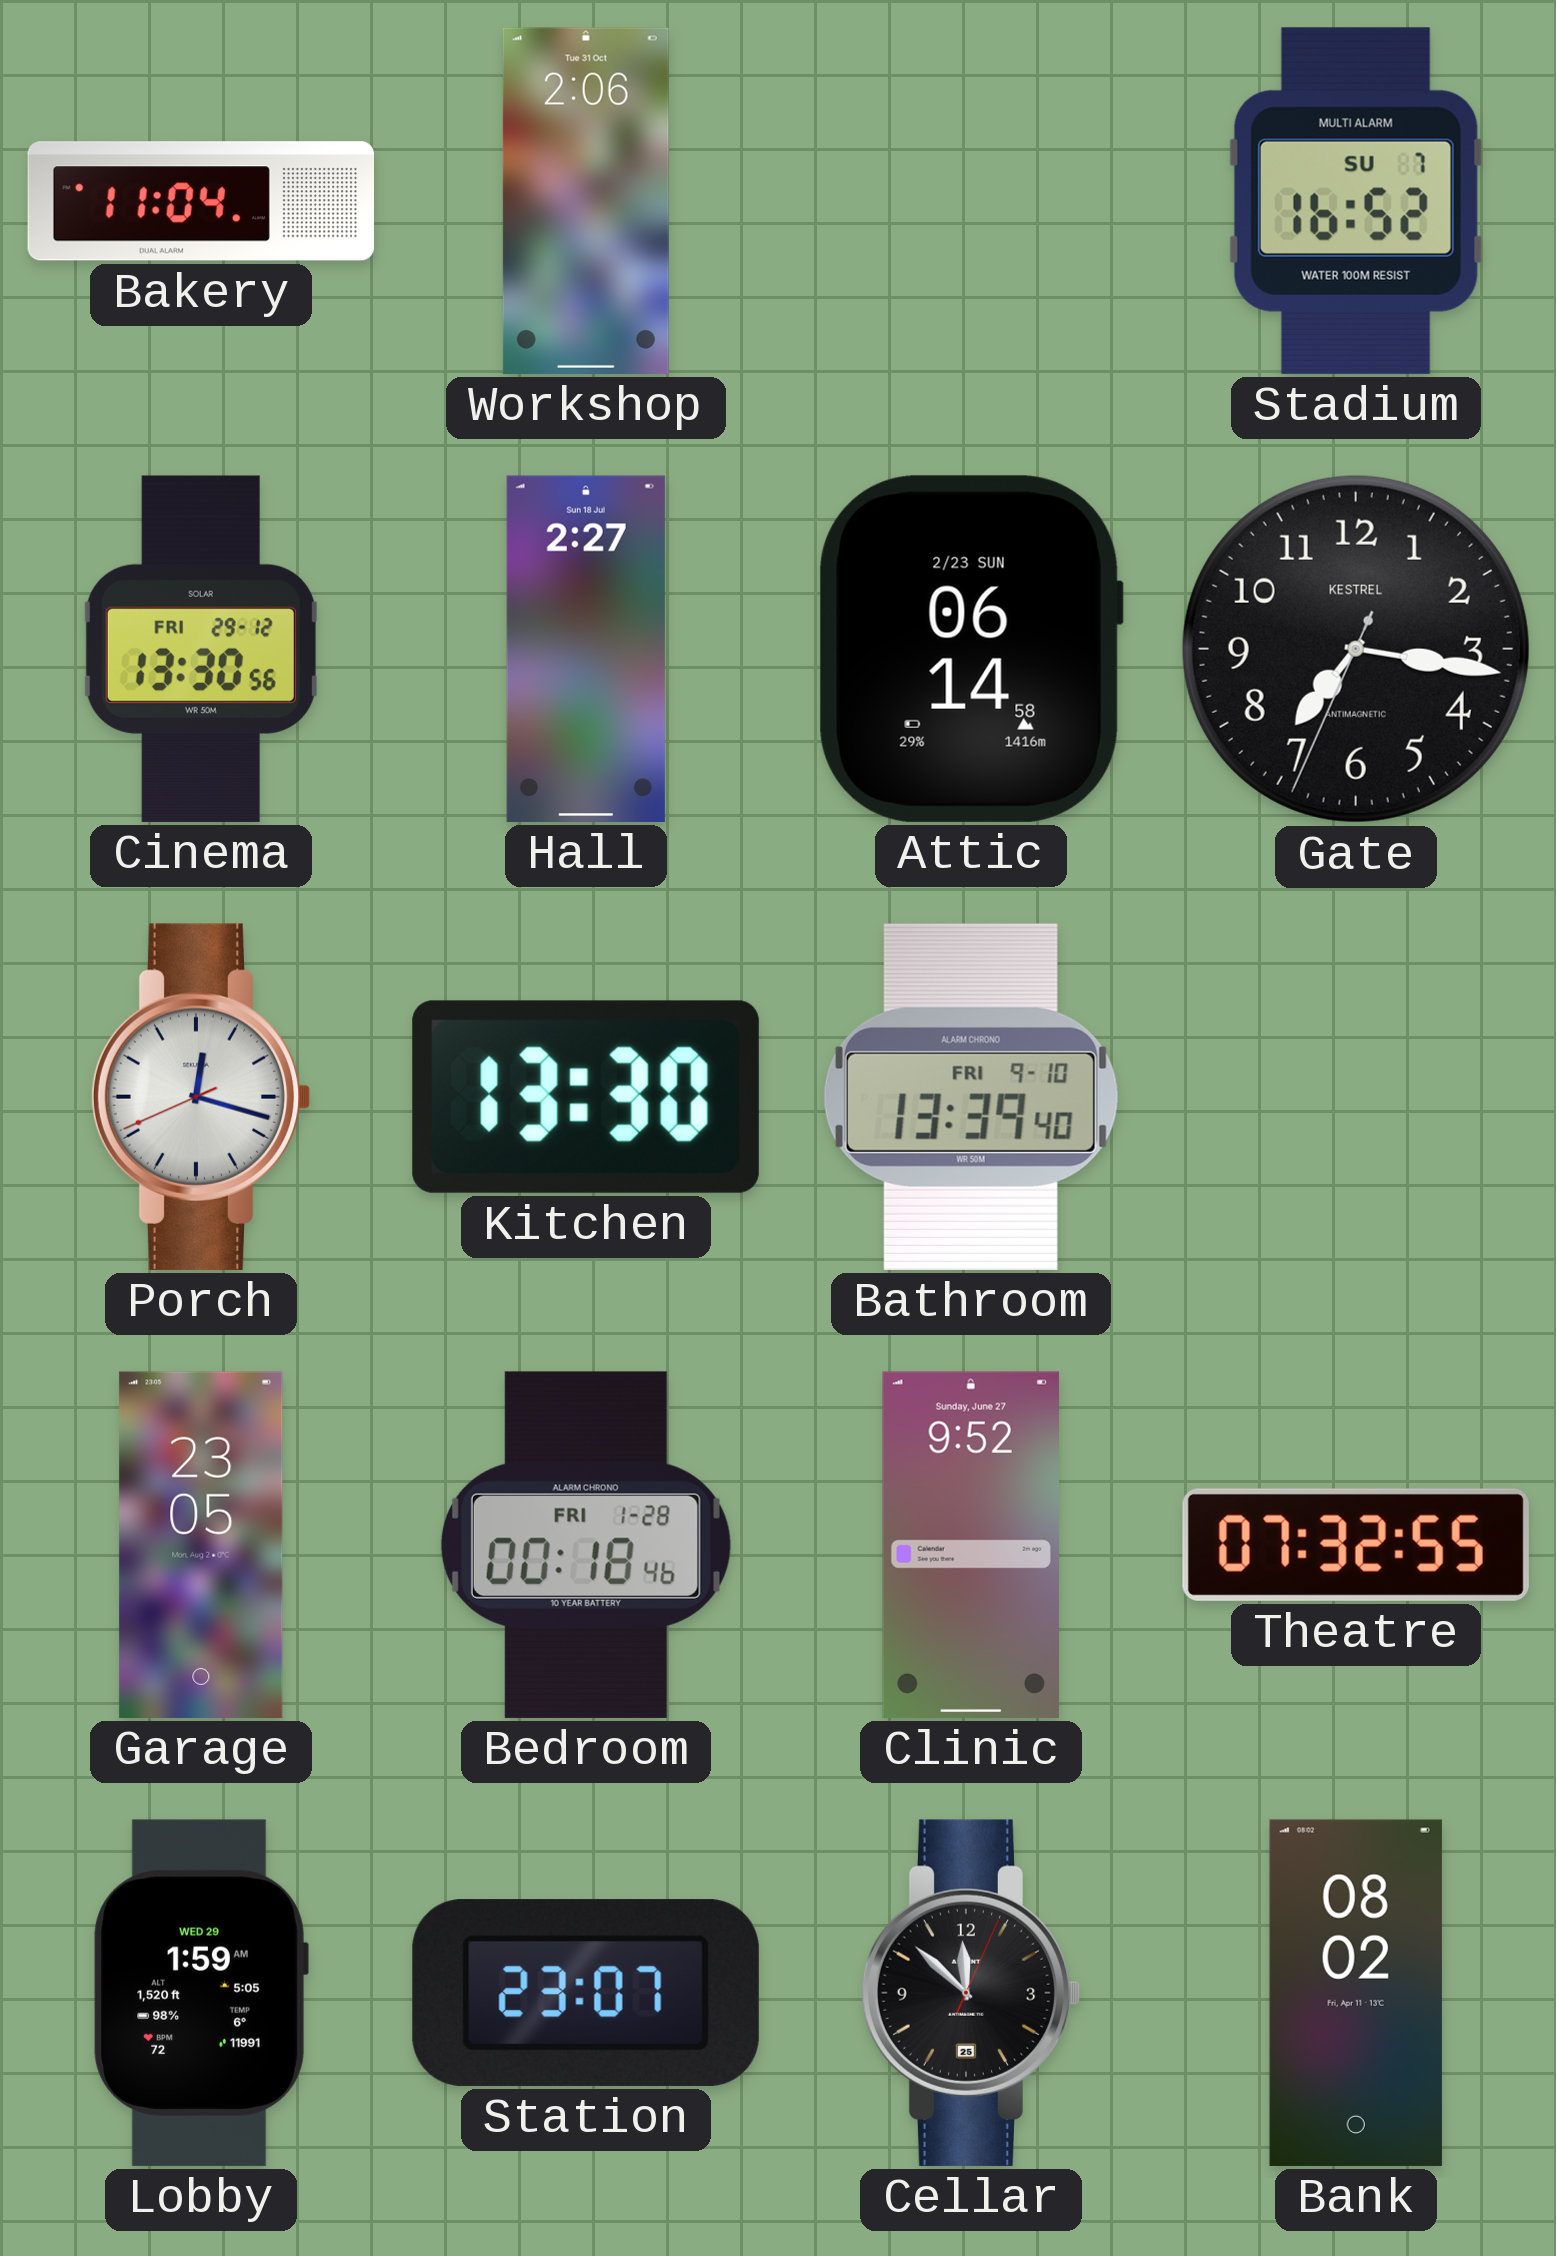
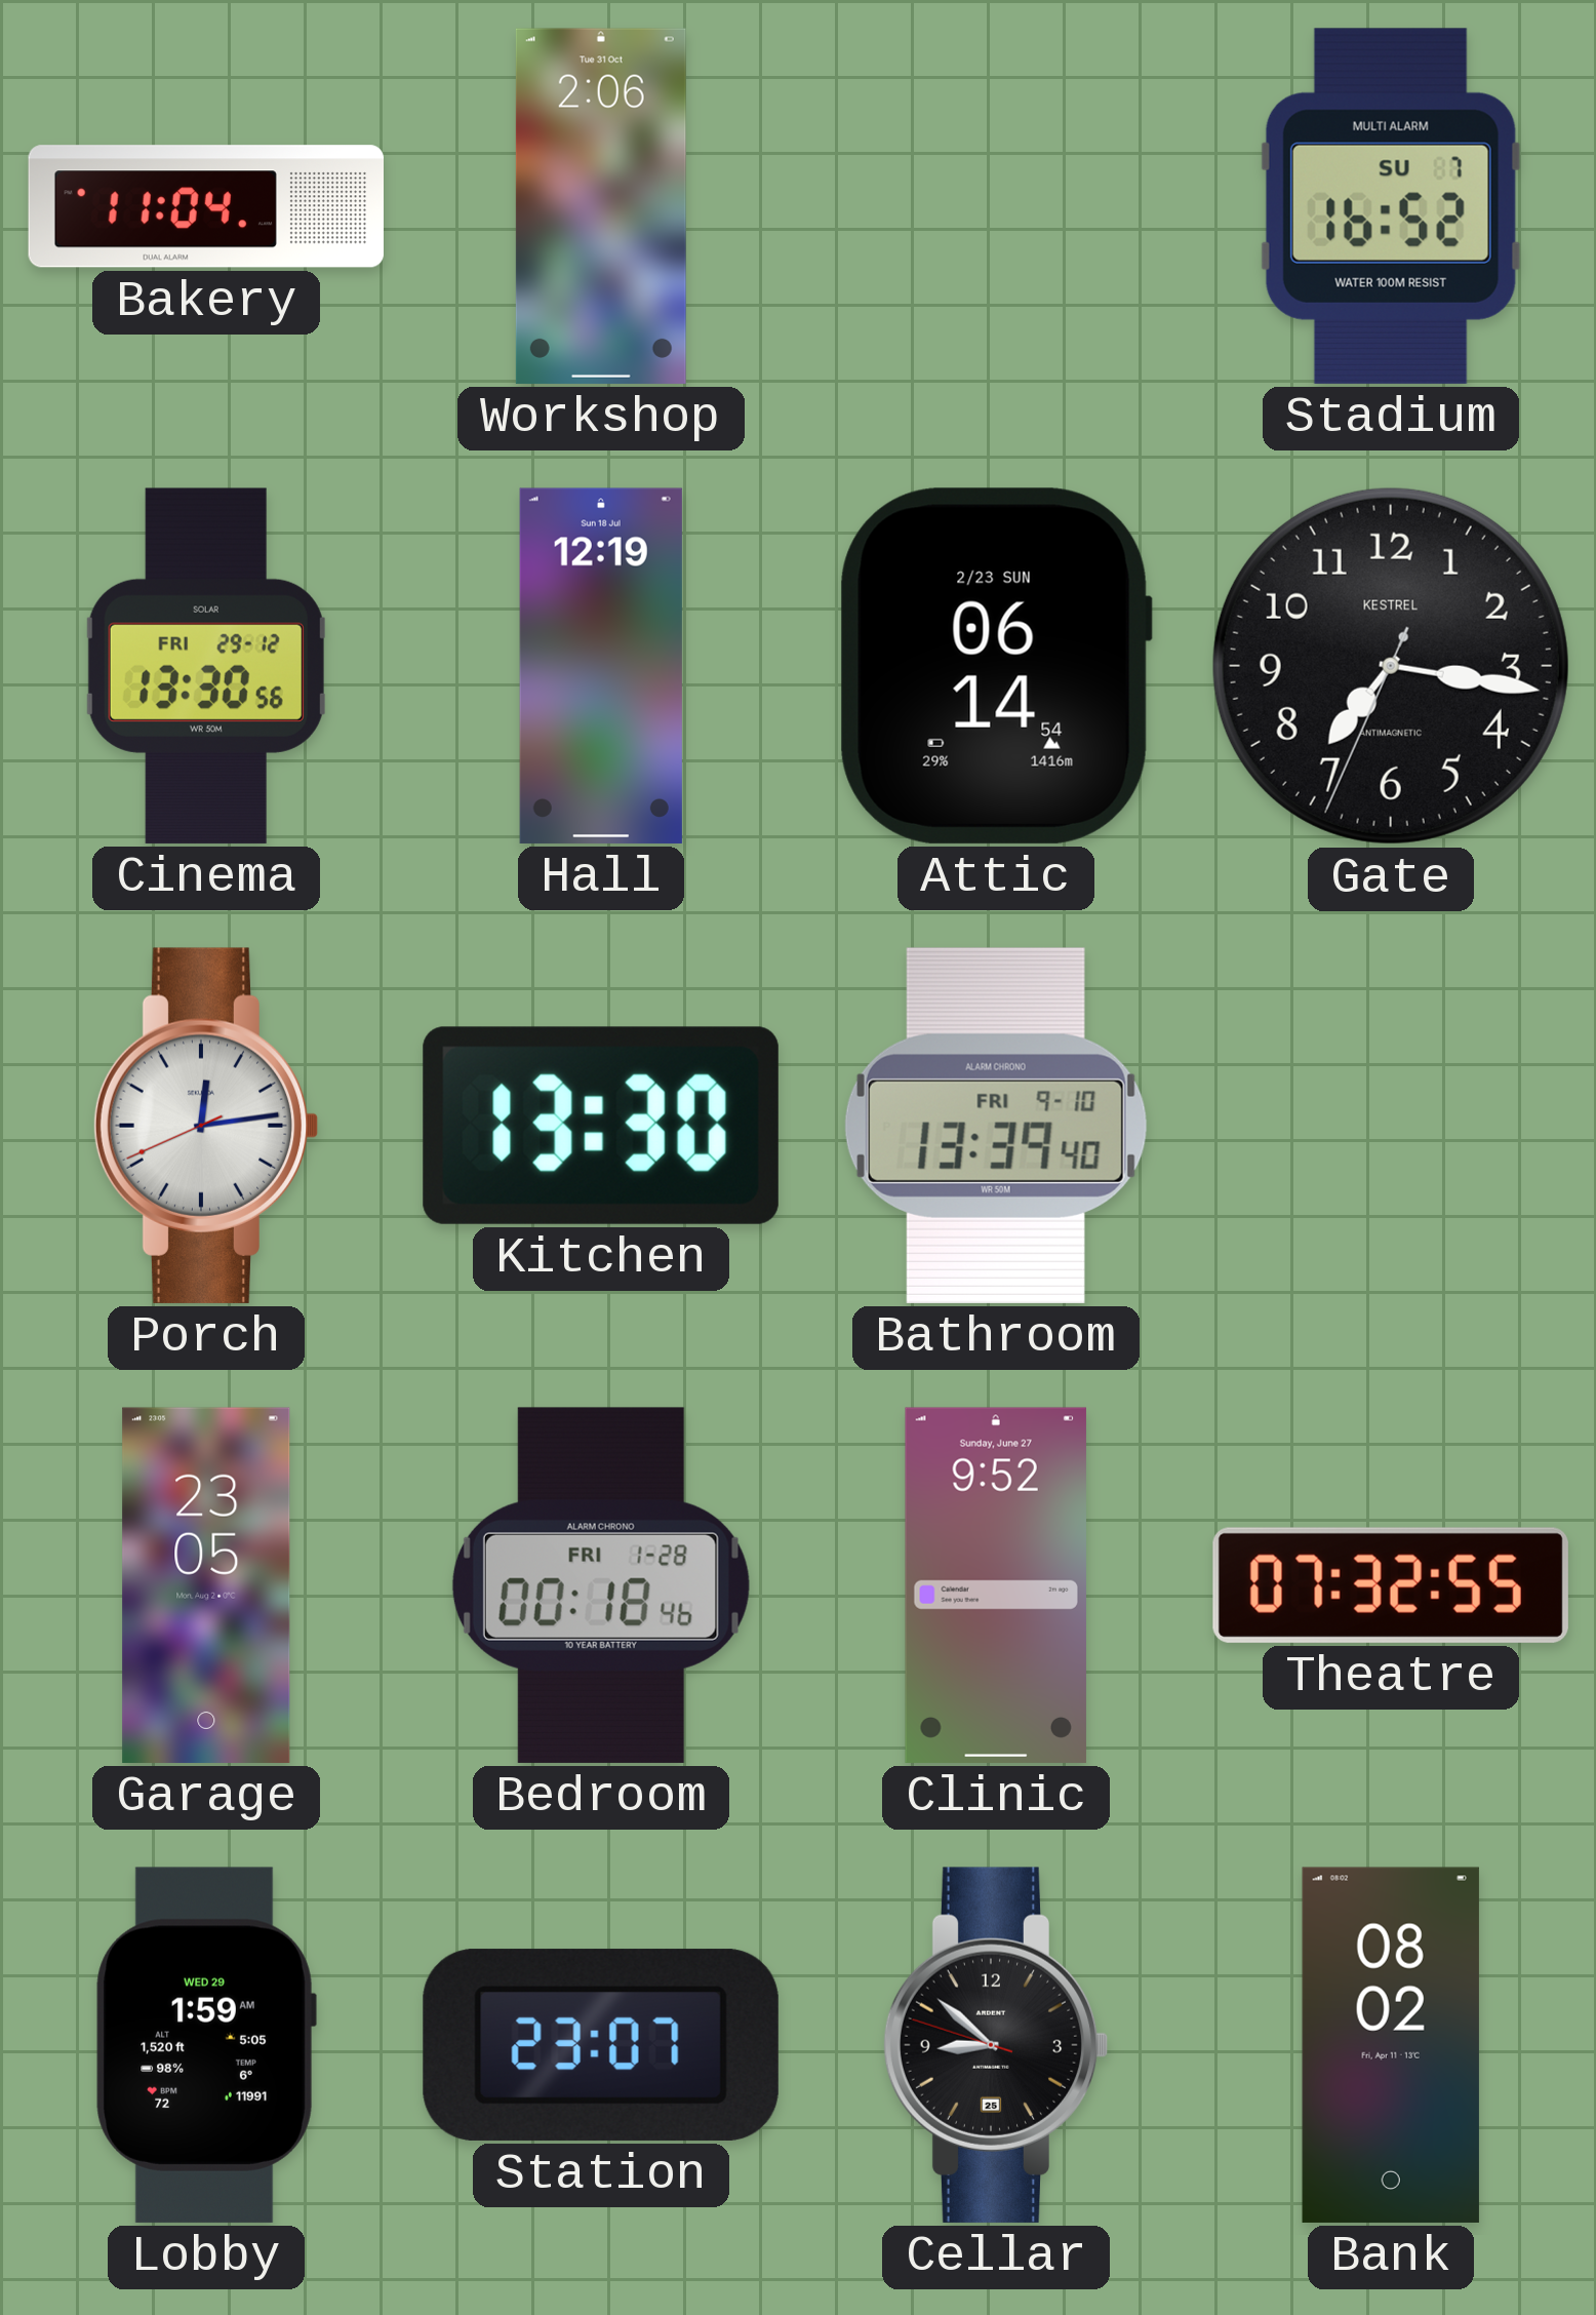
Hall: 2:27 -> 12:19
Attic: 06:14:58 -> 06:14:54
Porch: 12:17 -> 12:13
Cellar: 11:52 -> 8:51
